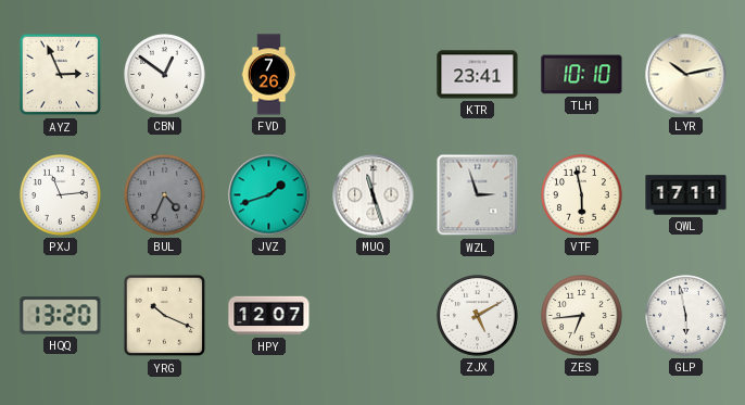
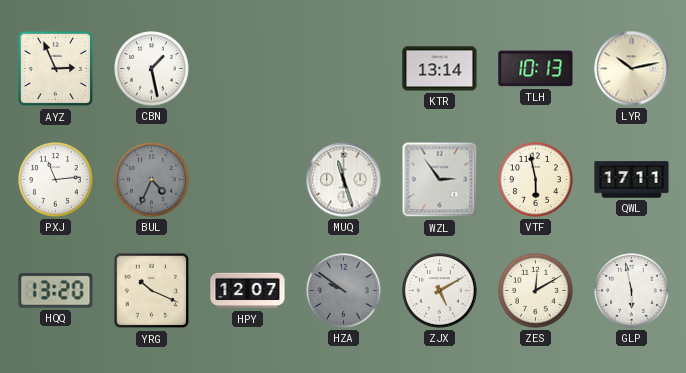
CBN: 12:51 -> 1:28
FVD: 7:26 -> none
KTR: 23:41 -> 13:14
TLH: 10:10 -> 10:13
JVZ: 1:42 -> none
WZL: 2:57 -> 2:54
HZA: none -> 9:51
ZES: 6:44 -> 12:10
